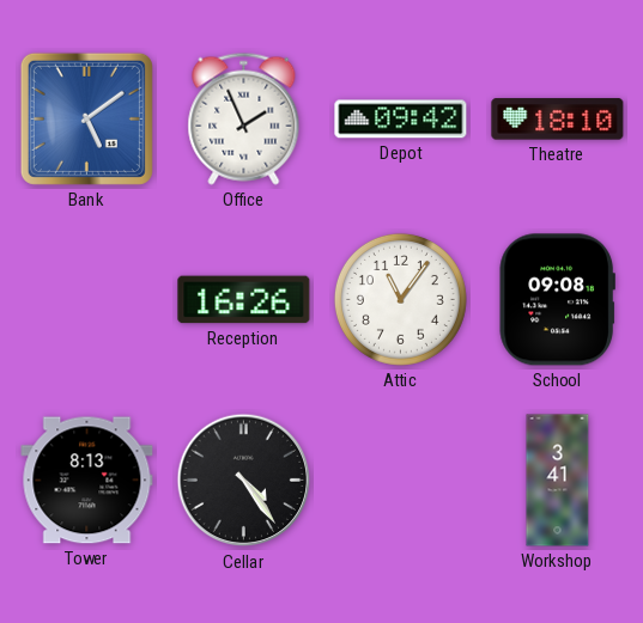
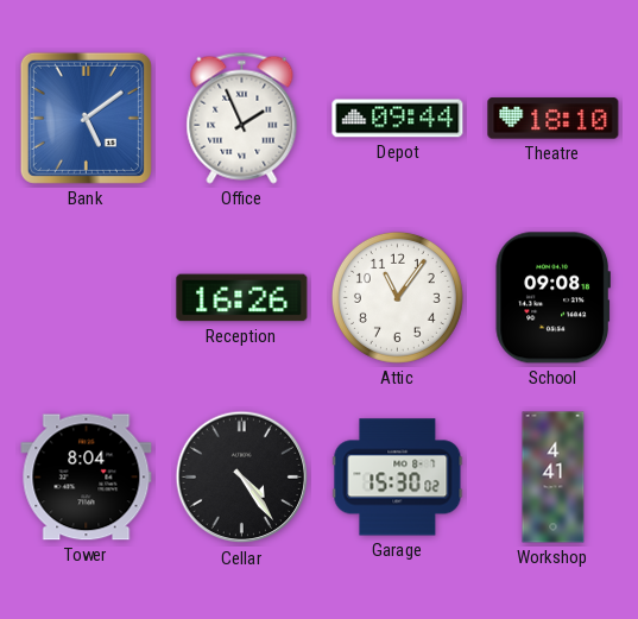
Depot: 09:42 -> 09:44
Tower: 8:13 -> 8:04
Garage: none -> 15:30
Workshop: 3:41 -> 4:41
